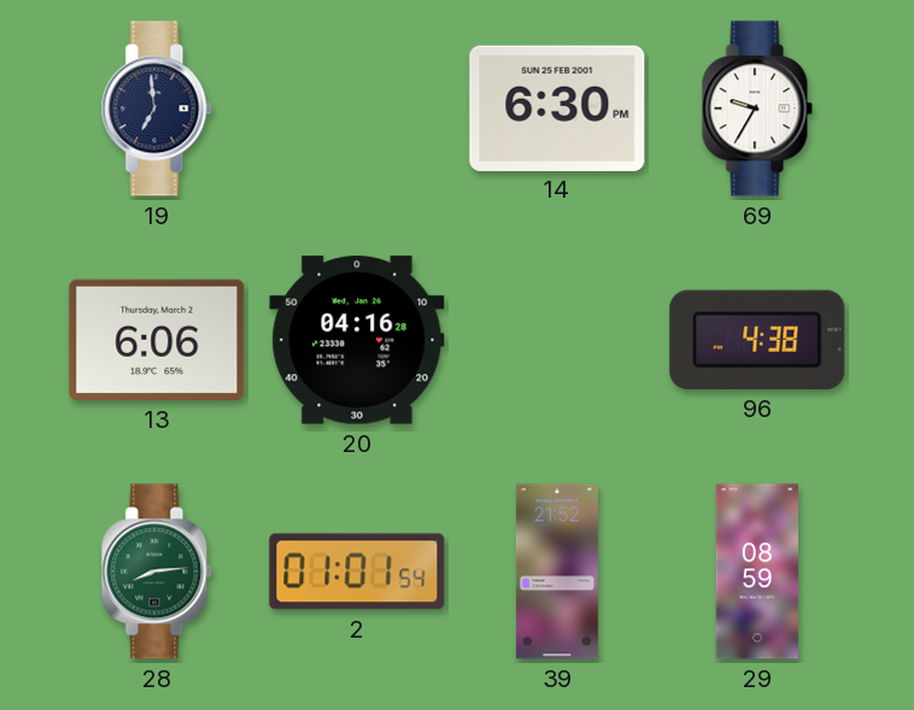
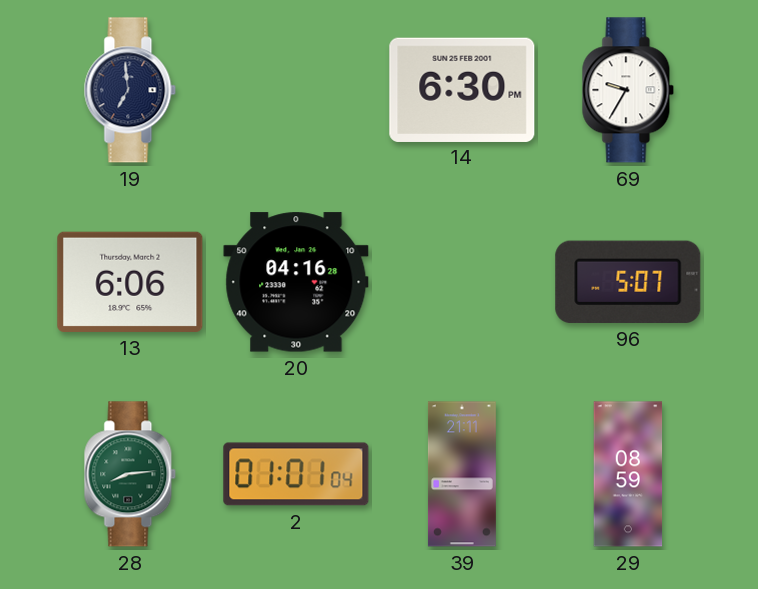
96: 4:38 -> 5:07
2: 01:01:54 -> 01:01:04
39: 21:52 -> 21:11
